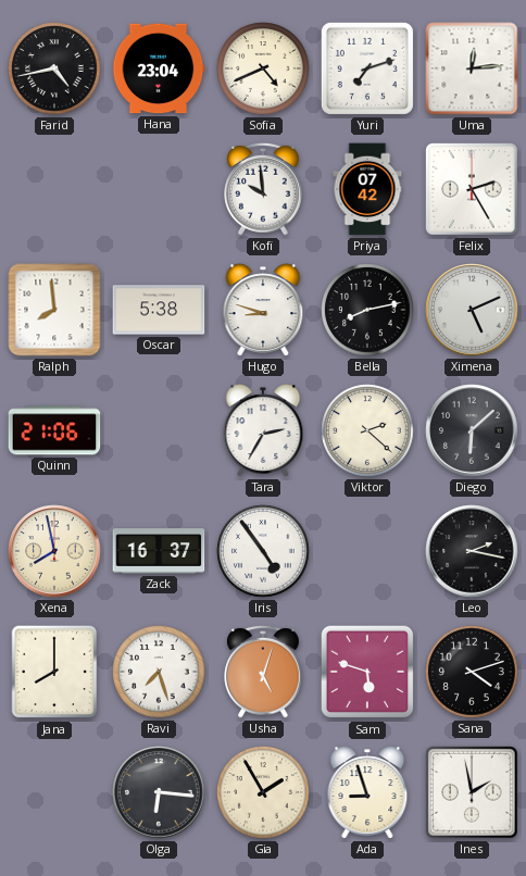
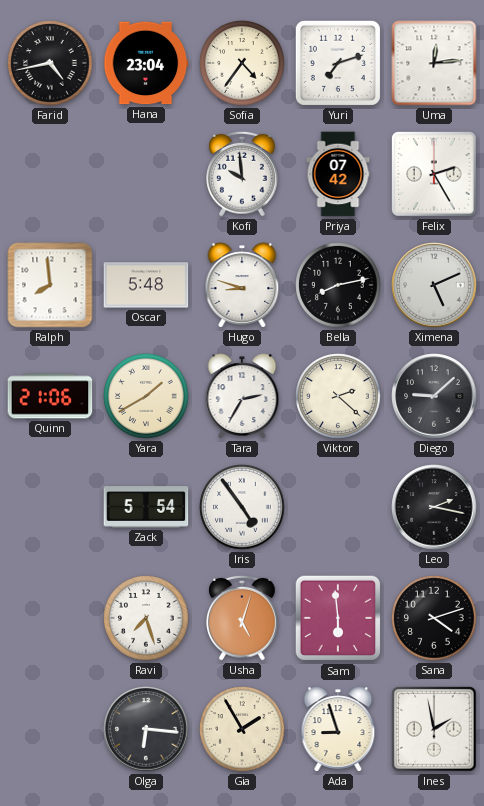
Sofia: 4:41 -> 4:36
Oscar: 5:38 -> 5:48
Yara: none -> 1:40
Diego: 6:08 -> 9:08
Xena: 7:58 -> none
Zack: 16:37 -> 5:54
Jana: 8:00 -> none
Sam: 5:48 -> 5:59
